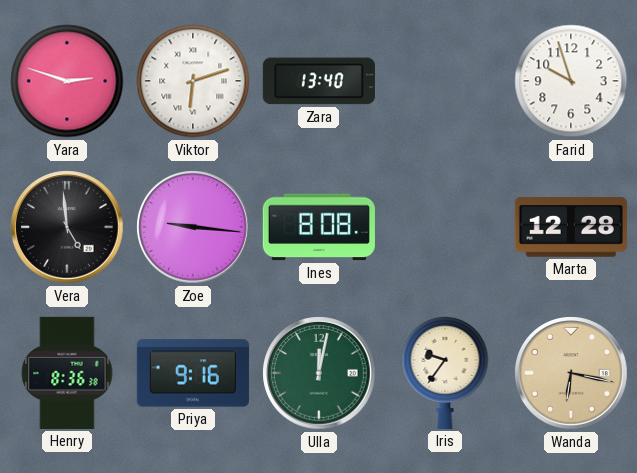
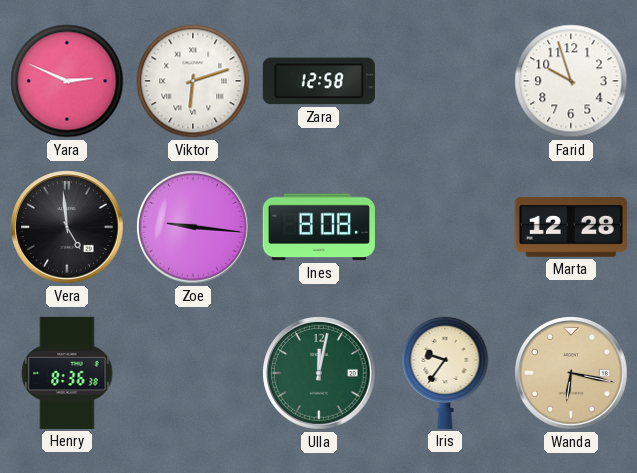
Yara: 2:48 -> 2:49
Zara: 13:40 -> 12:58
Priya: 9:16 -> none
